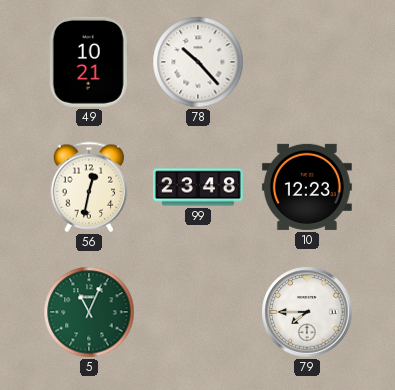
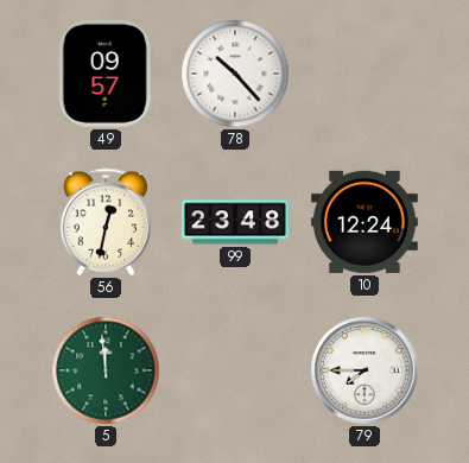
49: 10:21 -> 09:57
10: 12:23 -> 12:24
5: 11:04 -> 11:59
